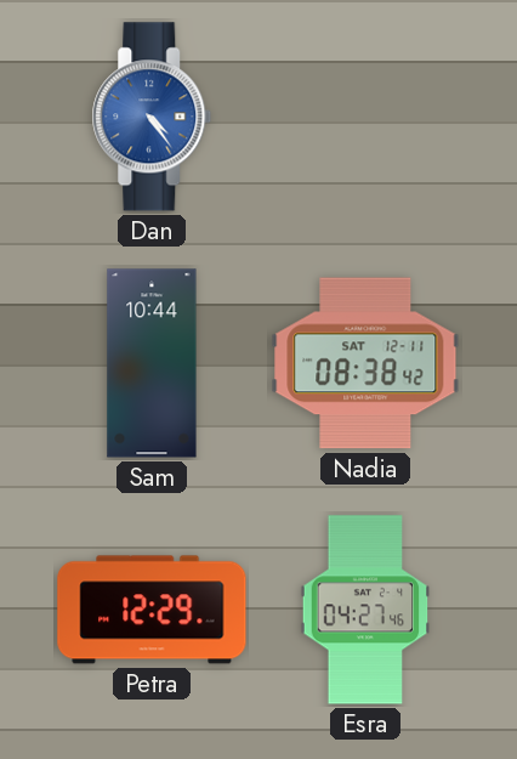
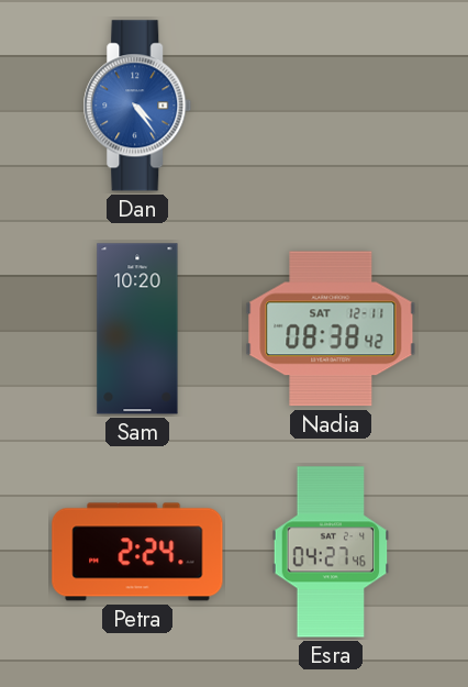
Sam: 10:44 -> 10:20
Petra: 12:29 -> 2:24
